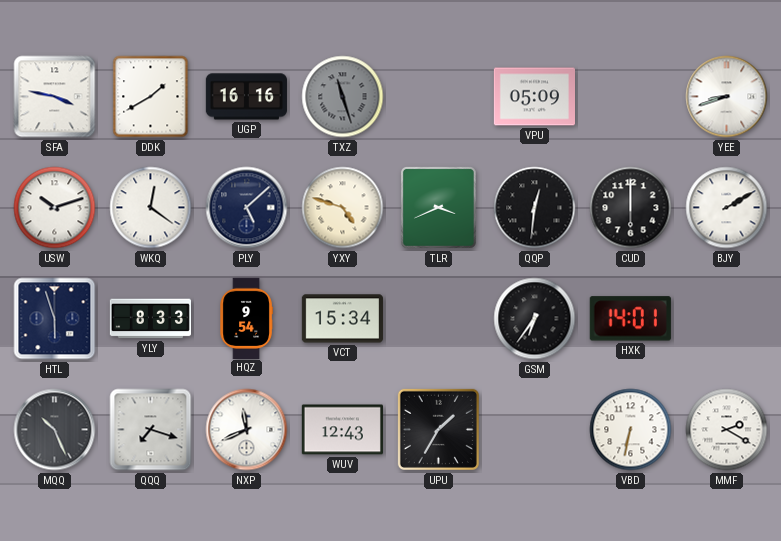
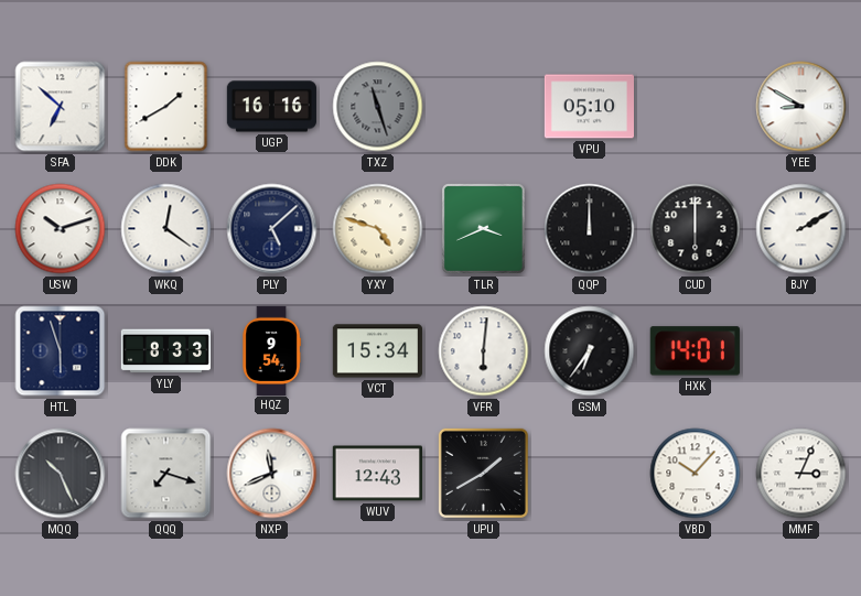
SFA: 3:47 -> 6:52
VPU: 05:09 -> 05:10
YEE: 8:42 -> 8:50
QQP: 12:31 -> 12:00
VFR: none -> 6:01
UPU: 1:35 -> 1:40
VBD: 6:32 -> 10:07
MMF: 2:20 -> 3:04
